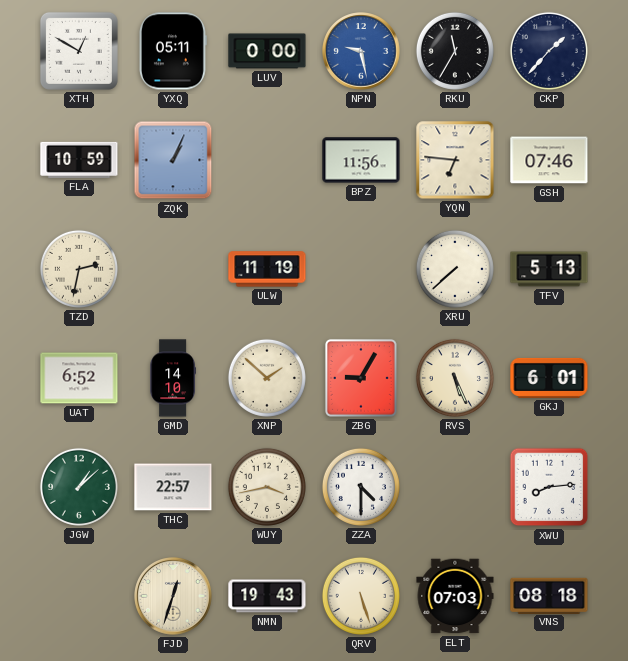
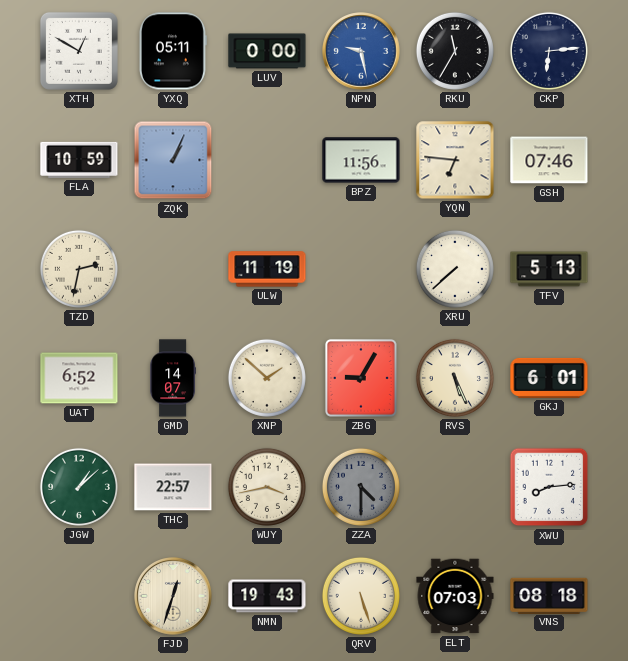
CKP: 1:37 -> 6:14
GMD: 14:10 -> 14:07
ZZA dial: white -> grey
